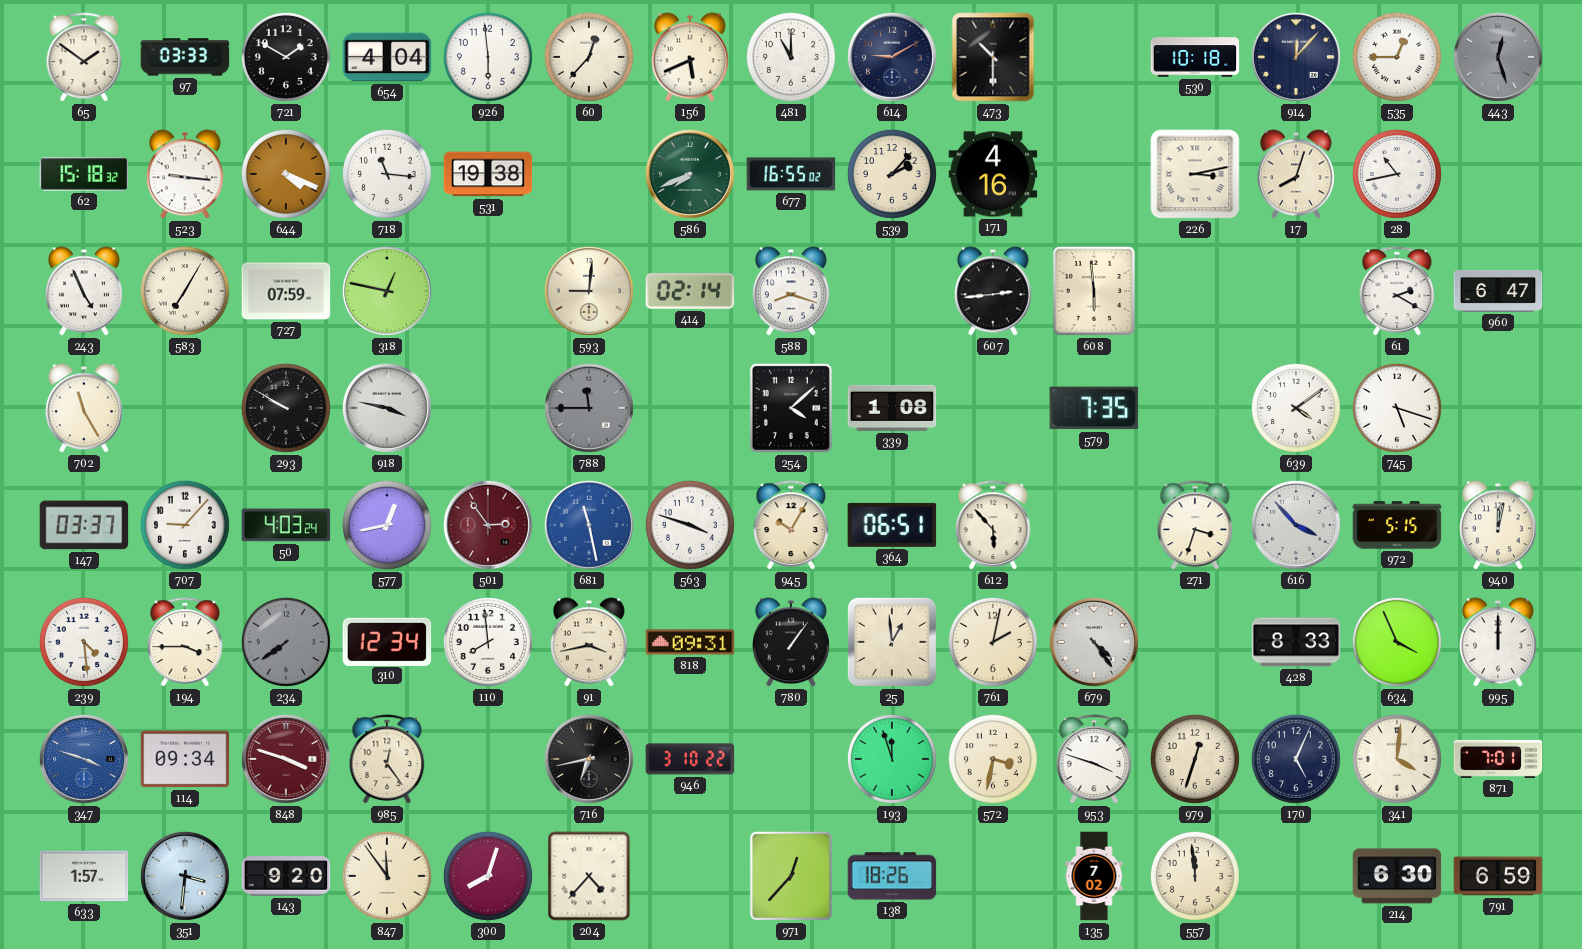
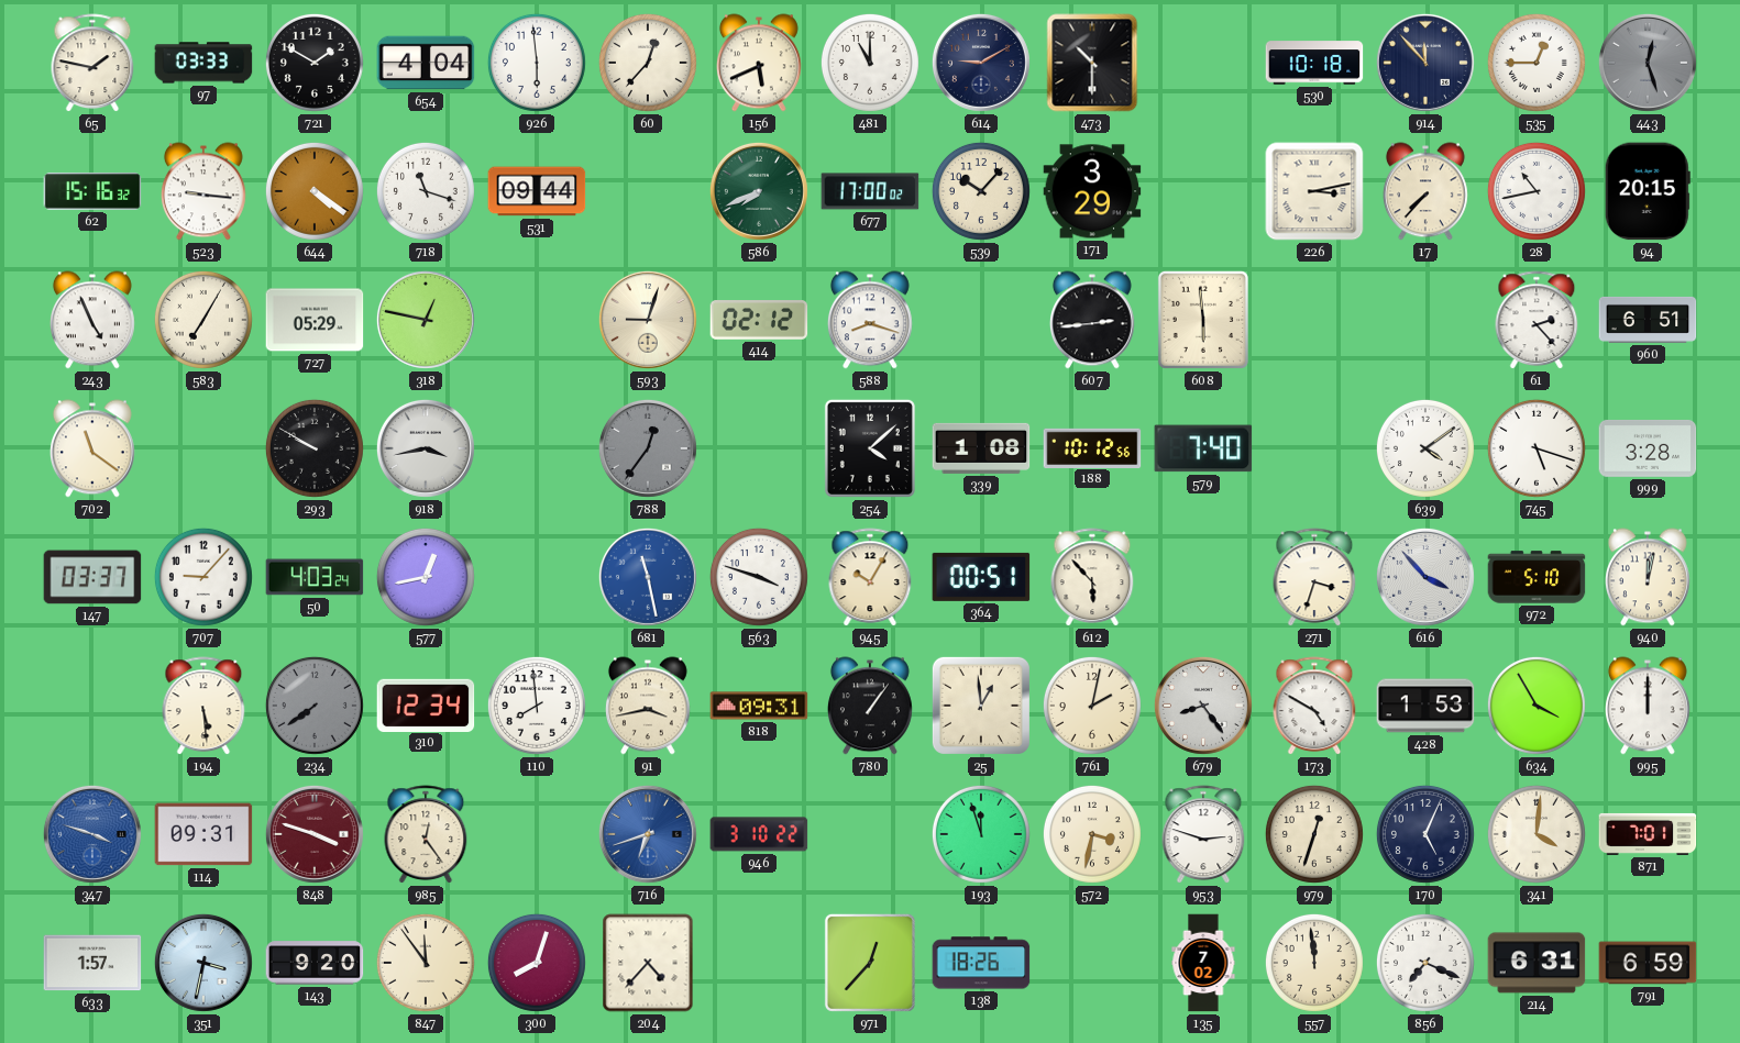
65: 1:51 -> 1:47
914: 12:07 -> 11:53
62: 15:18 -> 15:16
644: 4:19 -> 4:21
718: 11:16 -> 11:18
531: 19:38 -> 09:44
677: 16:55 -> 17:00
539: 2:07 -> 10:07
171: 4:16 -> 3:29
17: 8:03 -> 7:37
94: none -> 20:15
727: 07:59 -> 05:29
593: 9:01 -> 9:03
414: 02:14 -> 02:12
61: 2:20 -> 2:23
960: 6:47 -> 6:51
702: 11:25 -> 11:21
918: 3:47 -> 3:43
788: 11:45 -> 12:36
188: none -> 10:12
579: 7:35 -> 7:40
999: none -> 3:28
501: 2:54 -> none
364: 06:51 -> 00:51
972: 5:15 -> 5:10
239: 4:29 -> none
194: 3:45 -> 5:29
679: 4:24 -> 8:24
173: none -> 4:50
428: 8:33 -> 1:53
634: 3:56 -> 3:55
114: 09:34 -> 09:31
716: 6:43 -> 6:42
716 dial: black -> blue
953: 3:48 -> 2:48
351: 3:31 -> 3:32
856: none -> 7:19
214: 6:30 -> 6:31
